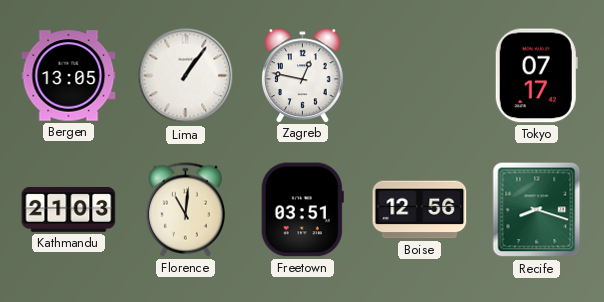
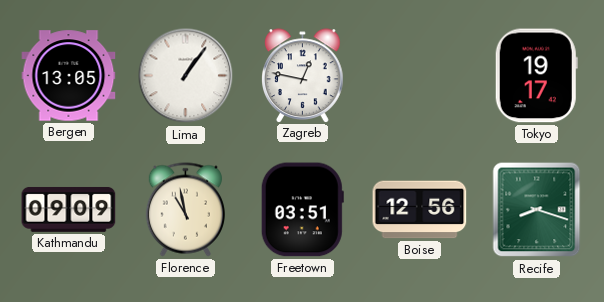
Tokyo: 07:17 -> 19:17
Kathmandu: 21:03 -> 09:09
Florence: 11:01 -> 10:58
